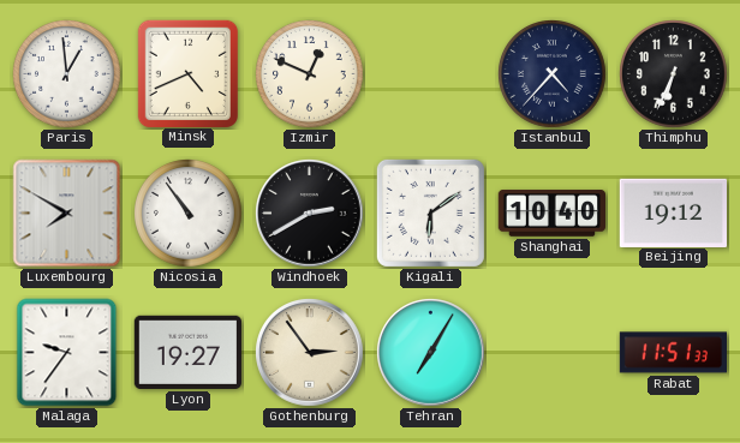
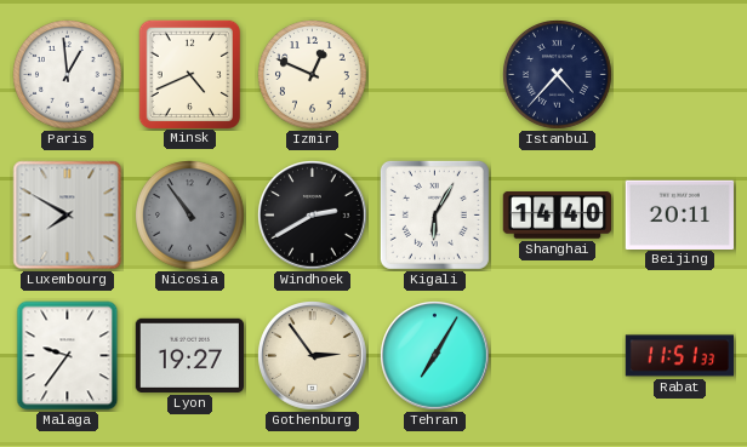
Thimphu: 6:34 -> none
Nicosia dial: white -> grey
Kigali: 6:09 -> 6:05
Shanghai: 10:40 -> 14:40
Beijing: 19:12 -> 20:11
